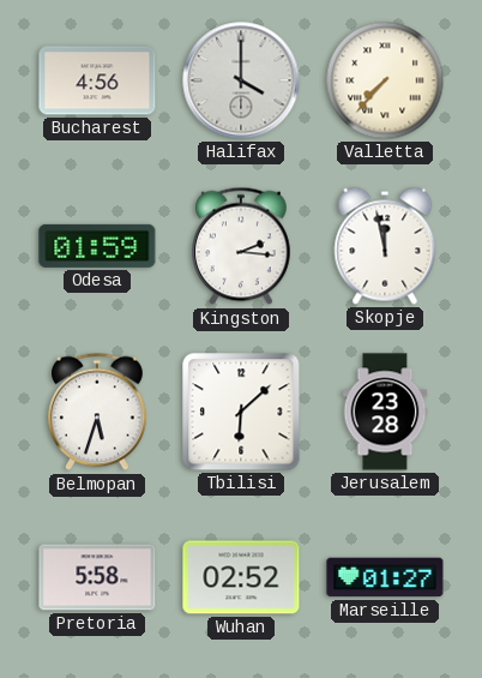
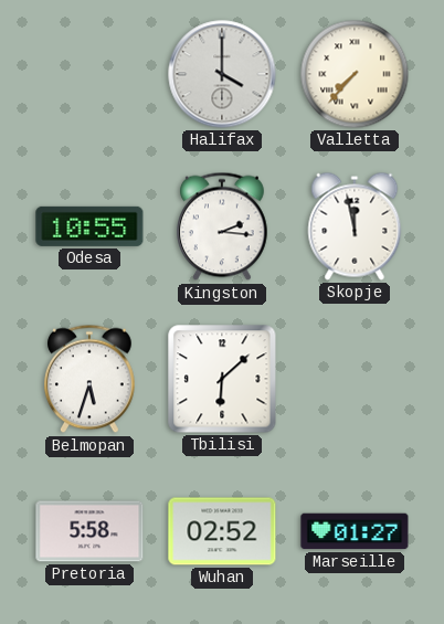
Bucharest: 4:56 -> none
Odesa: 01:59 -> 10:55
Jerusalem: 23:28 -> none
